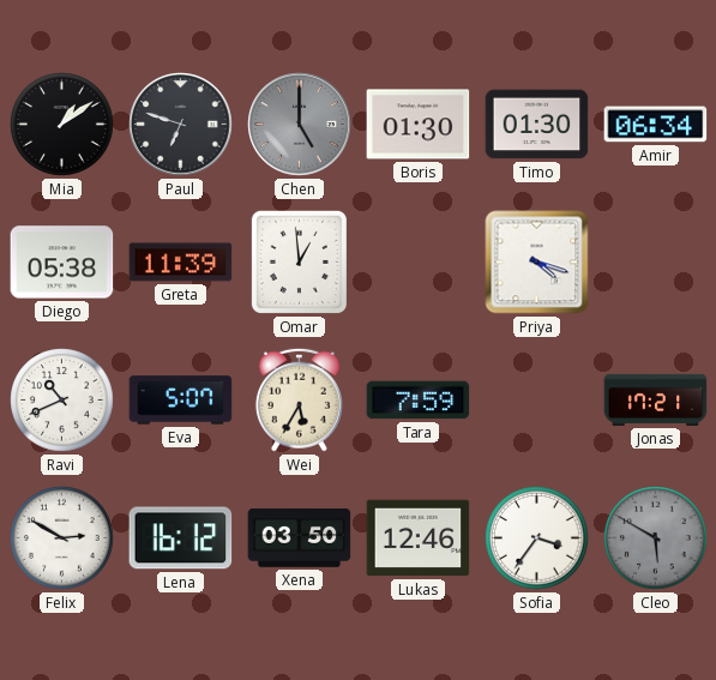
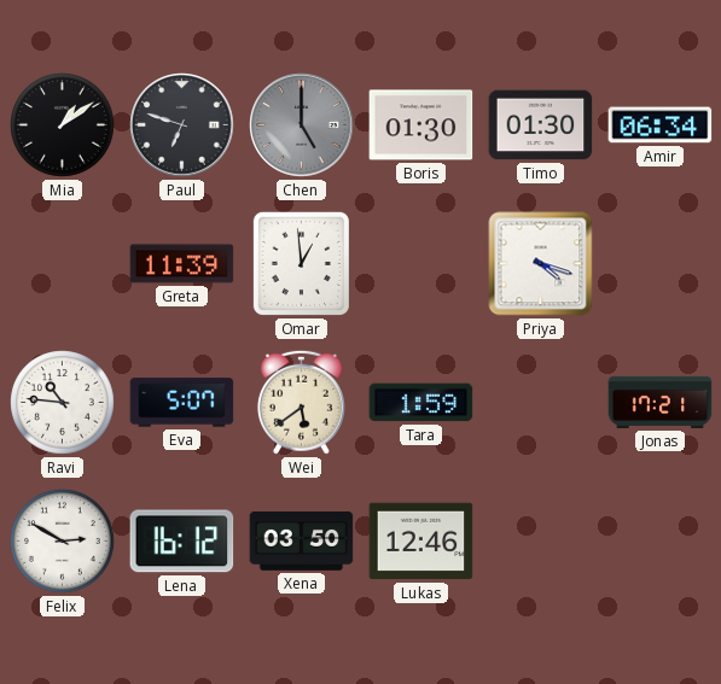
Diego: 05:38 -> none
Ravi: 10:41 -> 10:46
Wei: 5:35 -> 5:39
Tara: 7:59 -> 1:59
Sofia: 3:36 -> none
Cleo: 5:50 -> none
